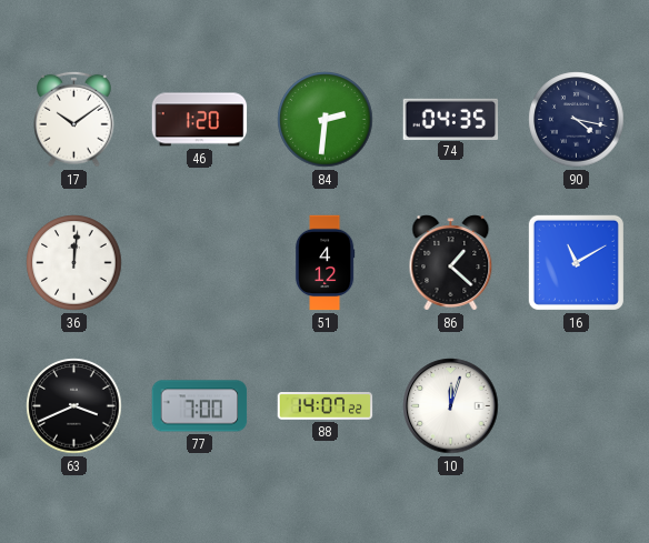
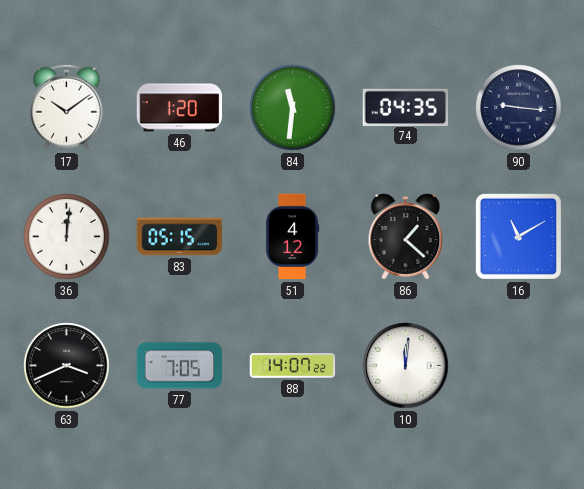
84: 2:31 -> 11:31
90: 4:17 -> 9:16
83: none -> 05:15
77: 7:00 -> 7:05
10: 12:03 -> 12:01
